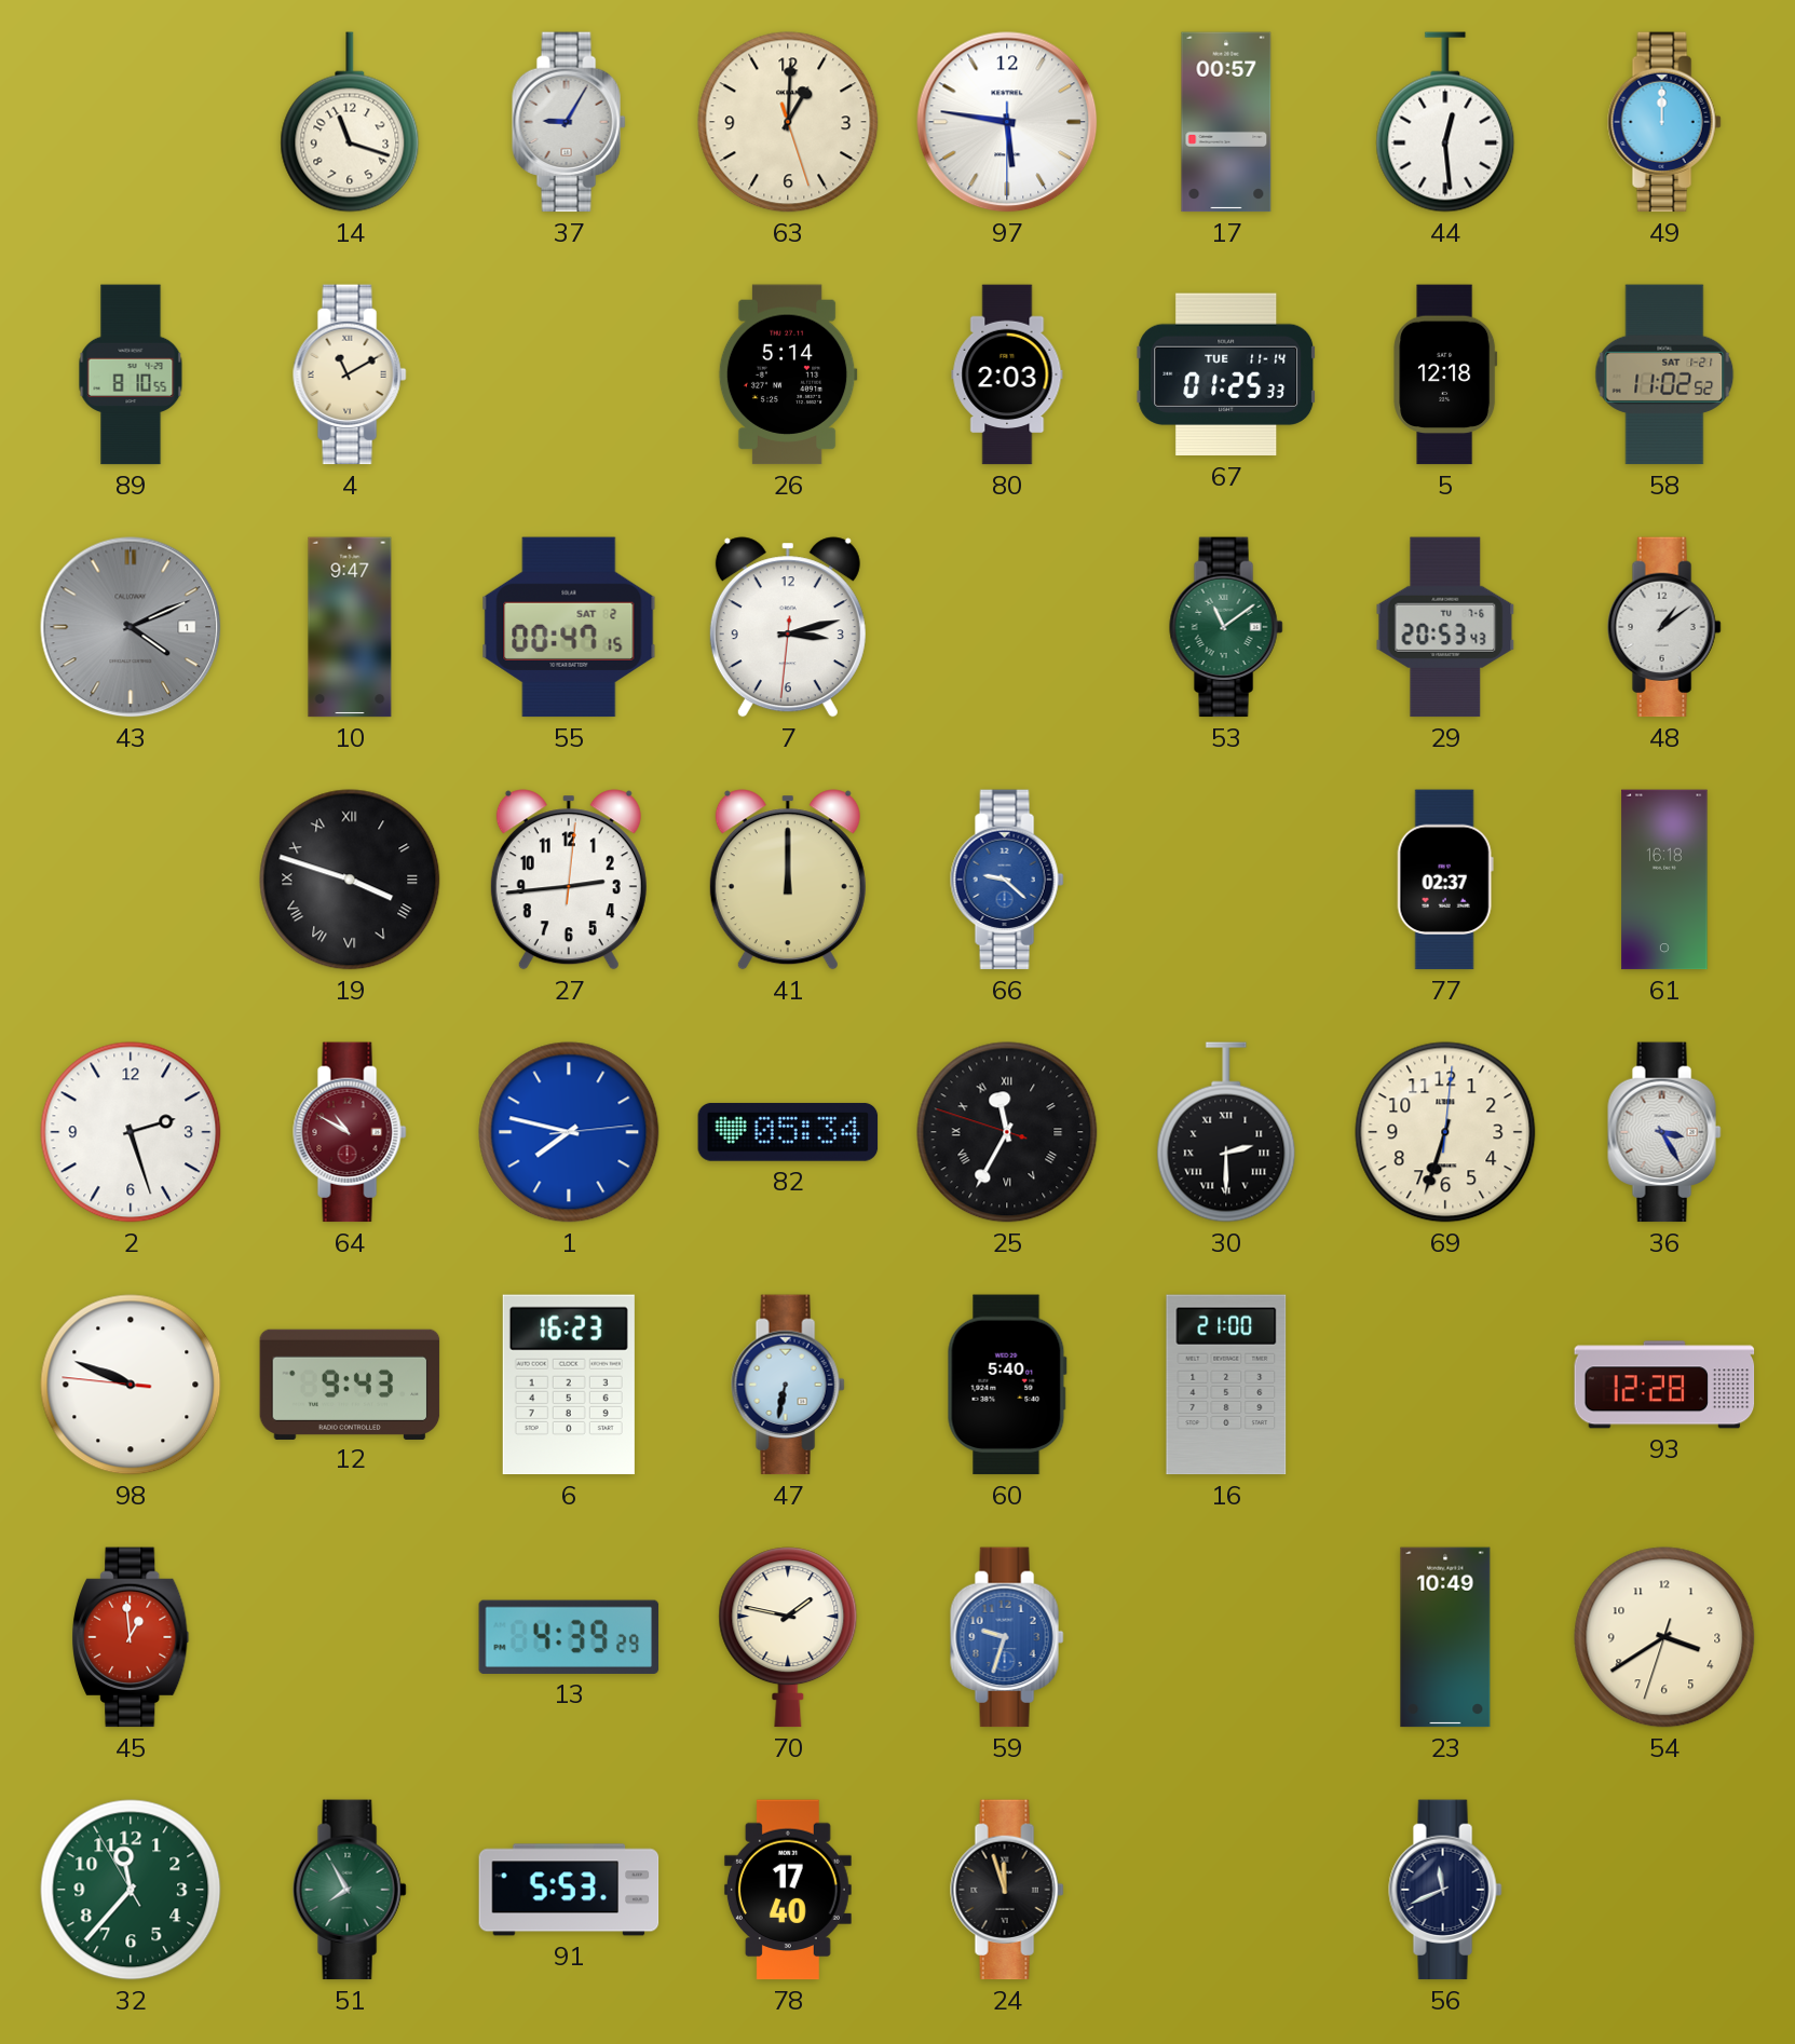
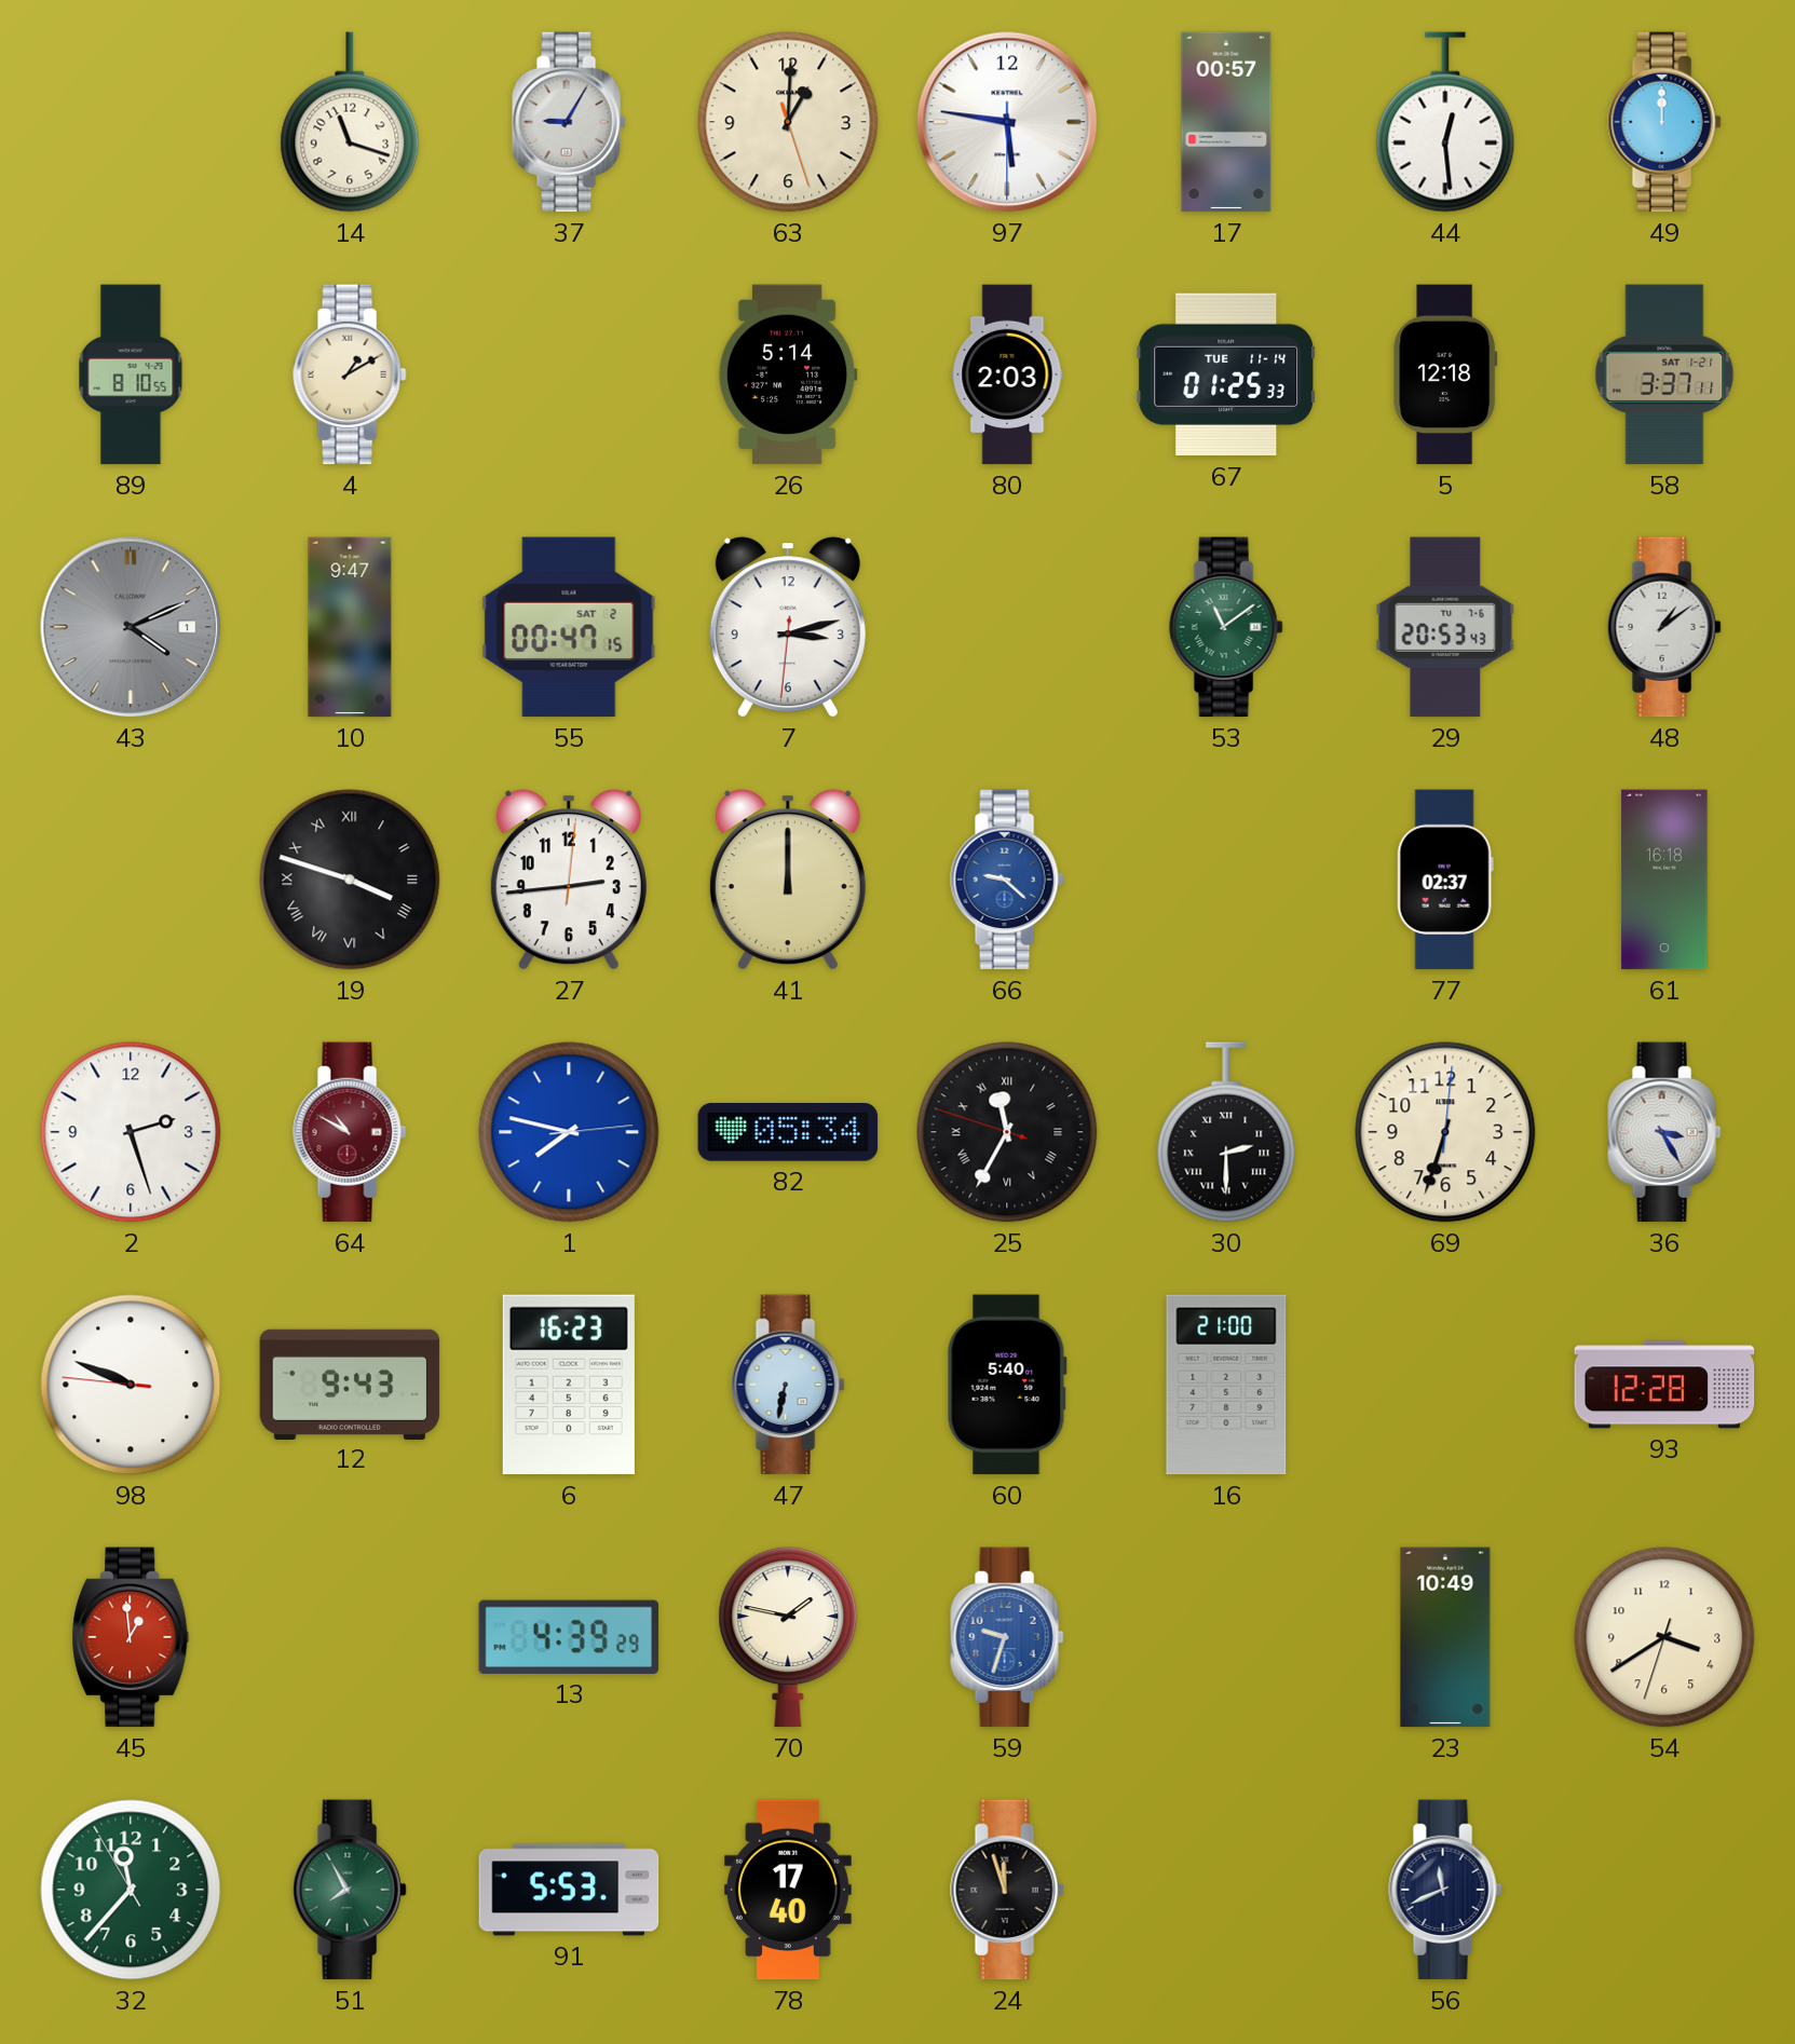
4: 11:10 -> 1:10
58: 11:02 -> 3:37
